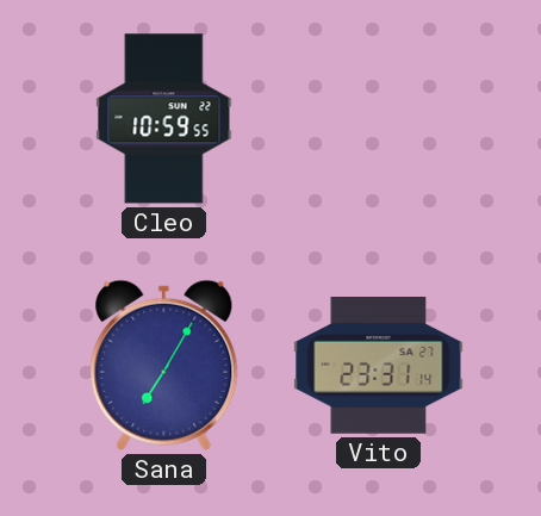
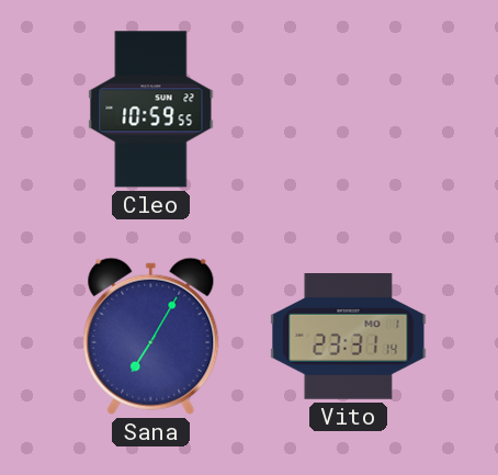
Vito date: SA 27 -> MO 1
